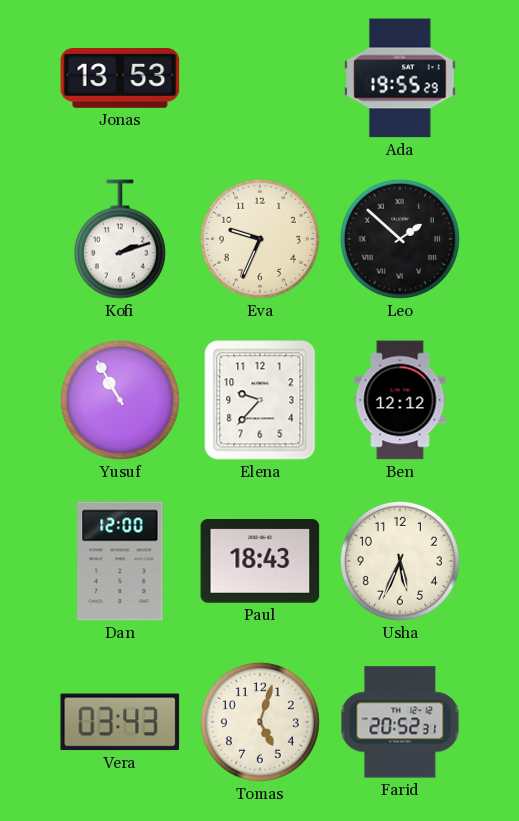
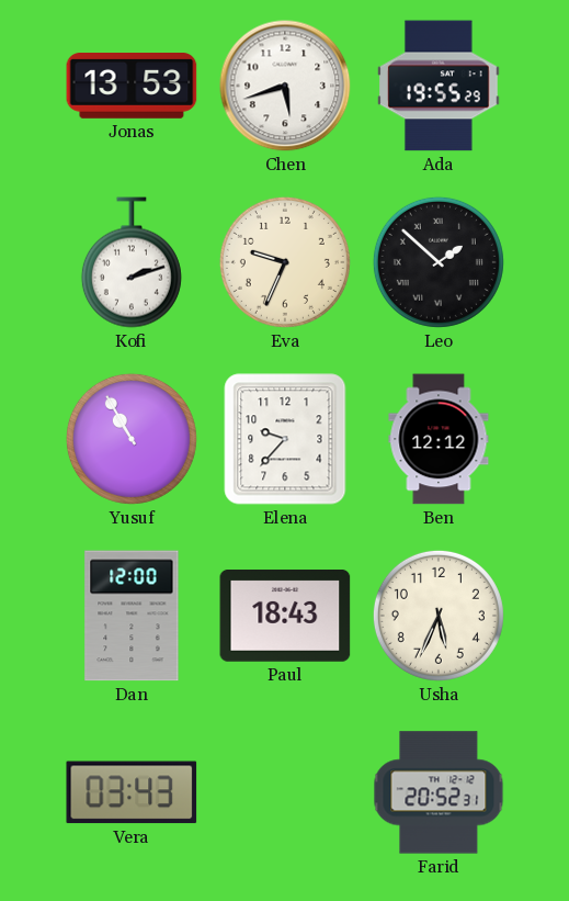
Chen: none -> 5:42
Tomas: 5:03 -> none
